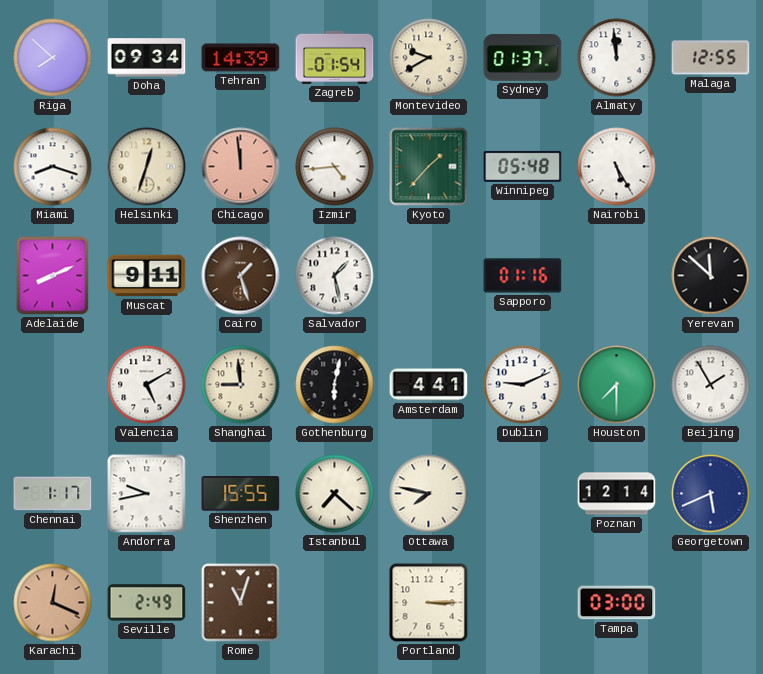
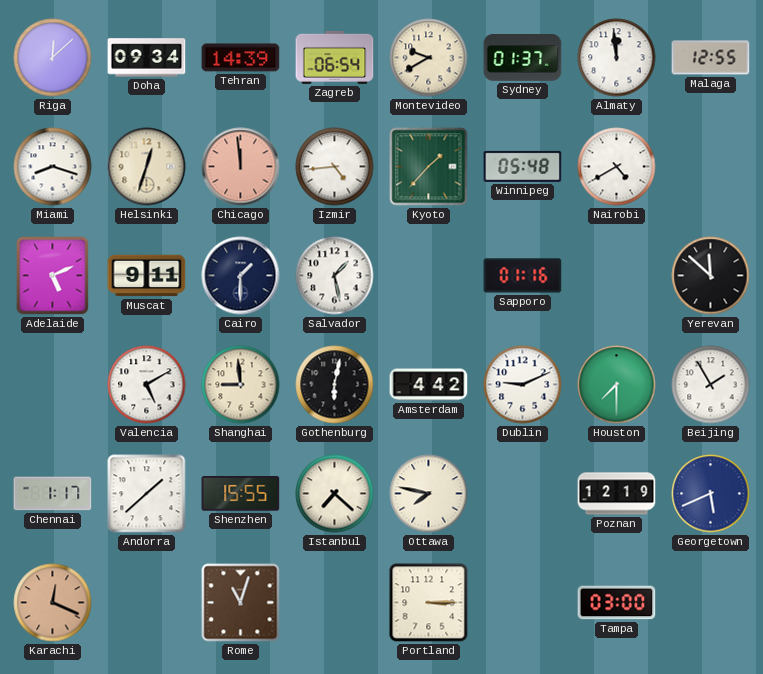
Riga: 7:52 -> 12:08
Zagreb: 01:54 -> 06:54
Nairobi: 5:25 -> 4:40
Adelaide: 8:11 -> 5:11
Cairo: 1:27 -> 1:30
Cairo dial: brown -> navy
Amsterdam: 4:41 -> 4:42
Andorra: 9:43 -> 1:38
Poznan: 12:14 -> 12:19
Seville: 2:49 -> none
